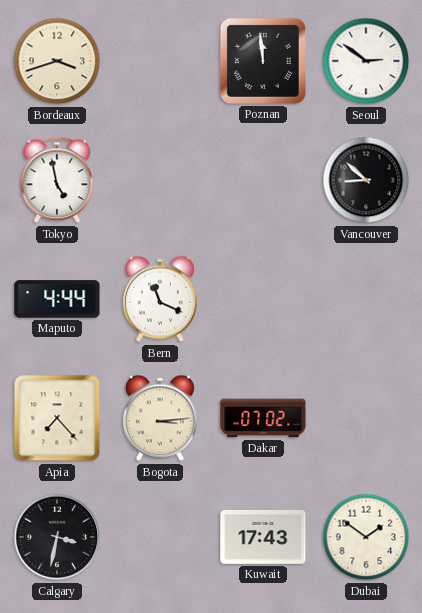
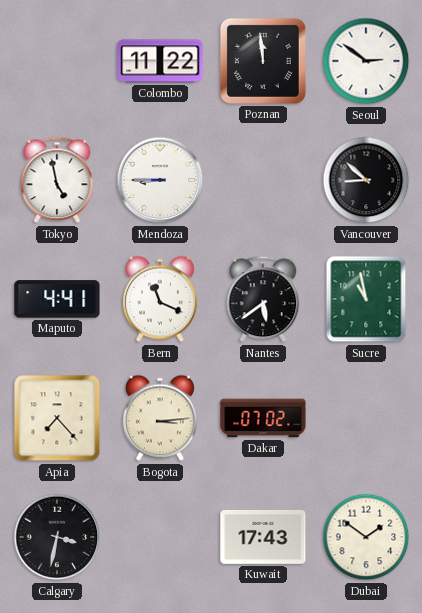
Bordeaux: 3:42 -> none
Colombo: none -> 11:22
Mendoza: none -> 8:45
Maputo: 4:44 -> 4:41
Nantes: none -> 5:39
Sucre: none -> 10:58
